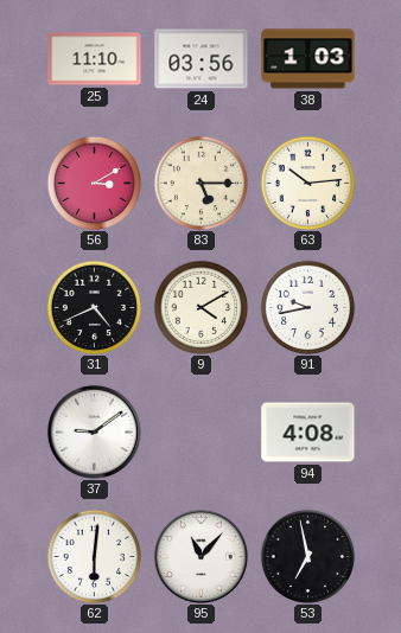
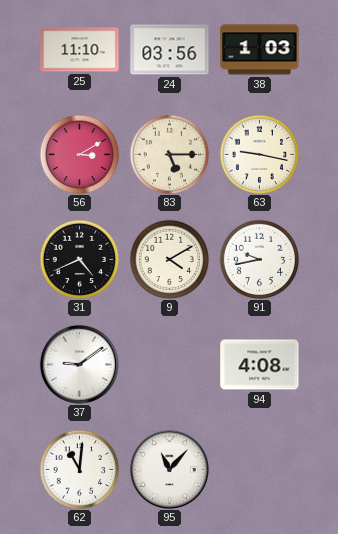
63: 10:14 -> 9:17
62: 6:01 -> 11:01
53: 6:58 -> none
